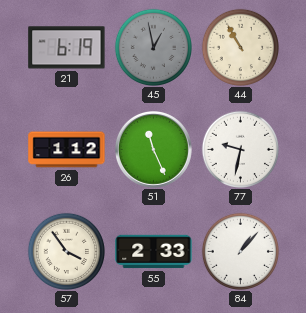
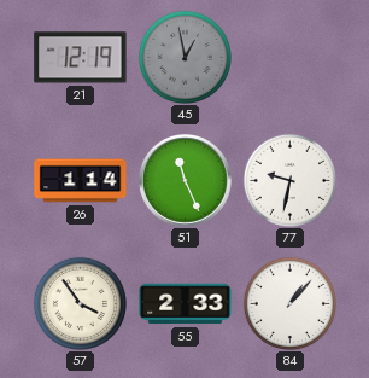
21: 6:19 -> 12:19
44: 10:55 -> none
26: 1:12 -> 1:14
